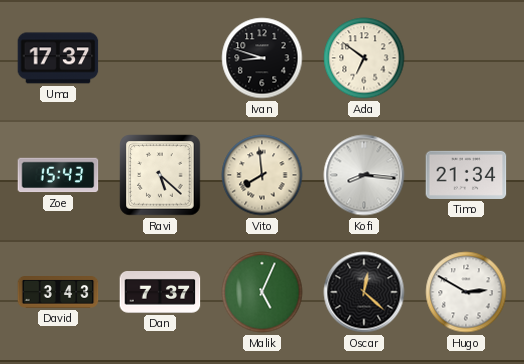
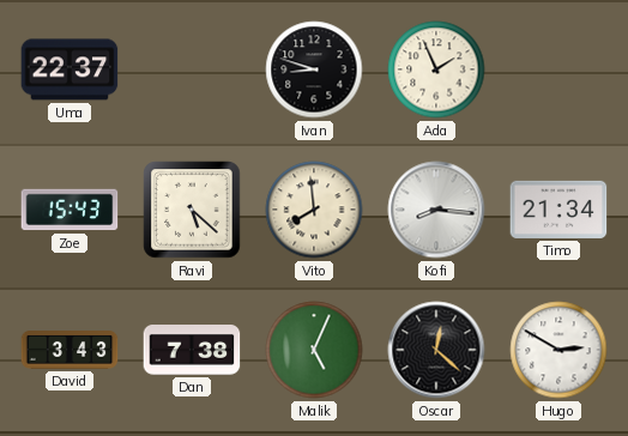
Uma: 17:37 -> 22:37
Ada: 6:51 -> 1:56
Dan: 7:37 -> 7:38
